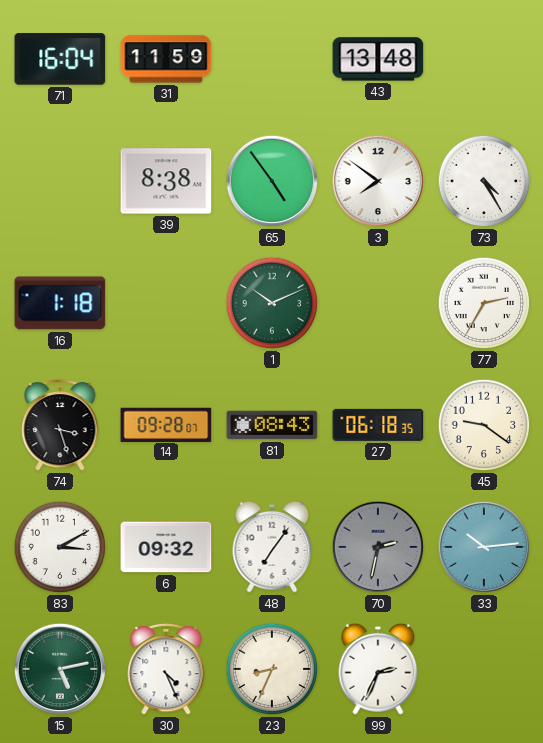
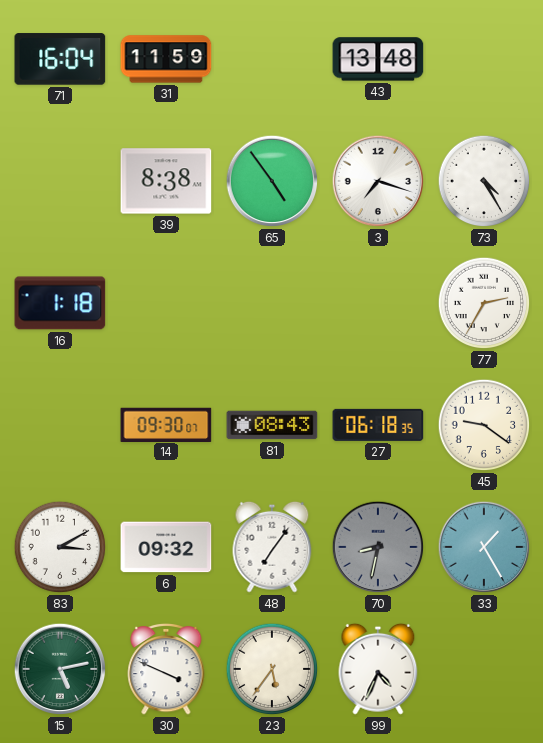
3: 7:51 -> 7:18
1: 10:11 -> none
74: 3:27 -> none
14: 09:28 -> 09:30
70: 2:32 -> 8:32
33: 10:14 -> 1:25
30: 4:26 -> 3:49
23: 8:34 -> 5:36
99: 2:34 -> 4:34
